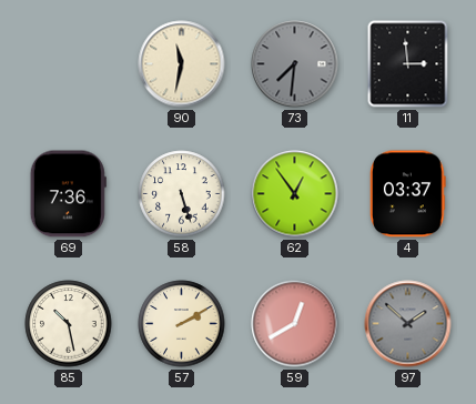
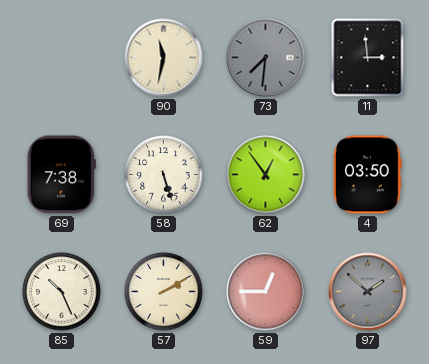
69: 7:36 -> 7:38
4: 03:37 -> 03:50
85: 10:28 -> 10:26
59: 12:40 -> 12:45
